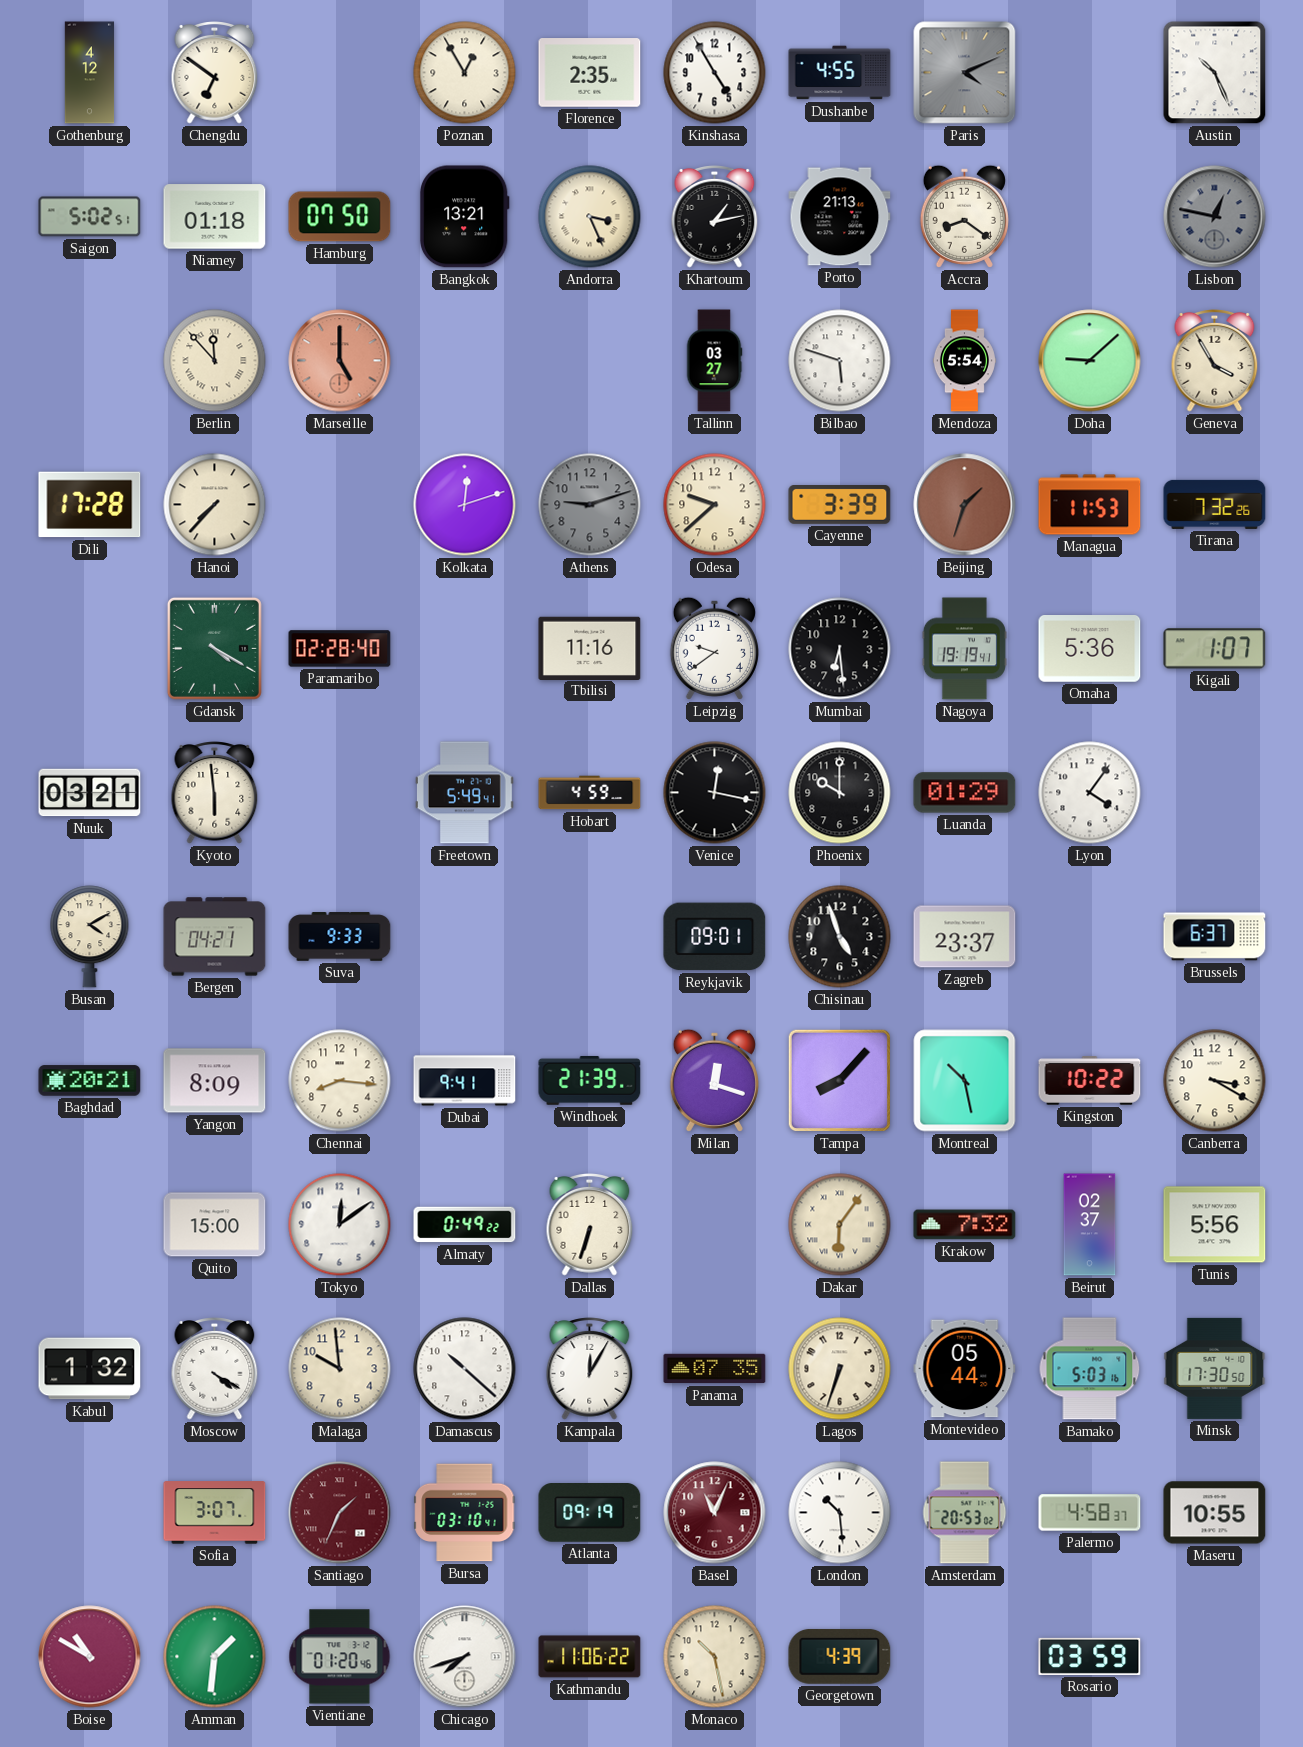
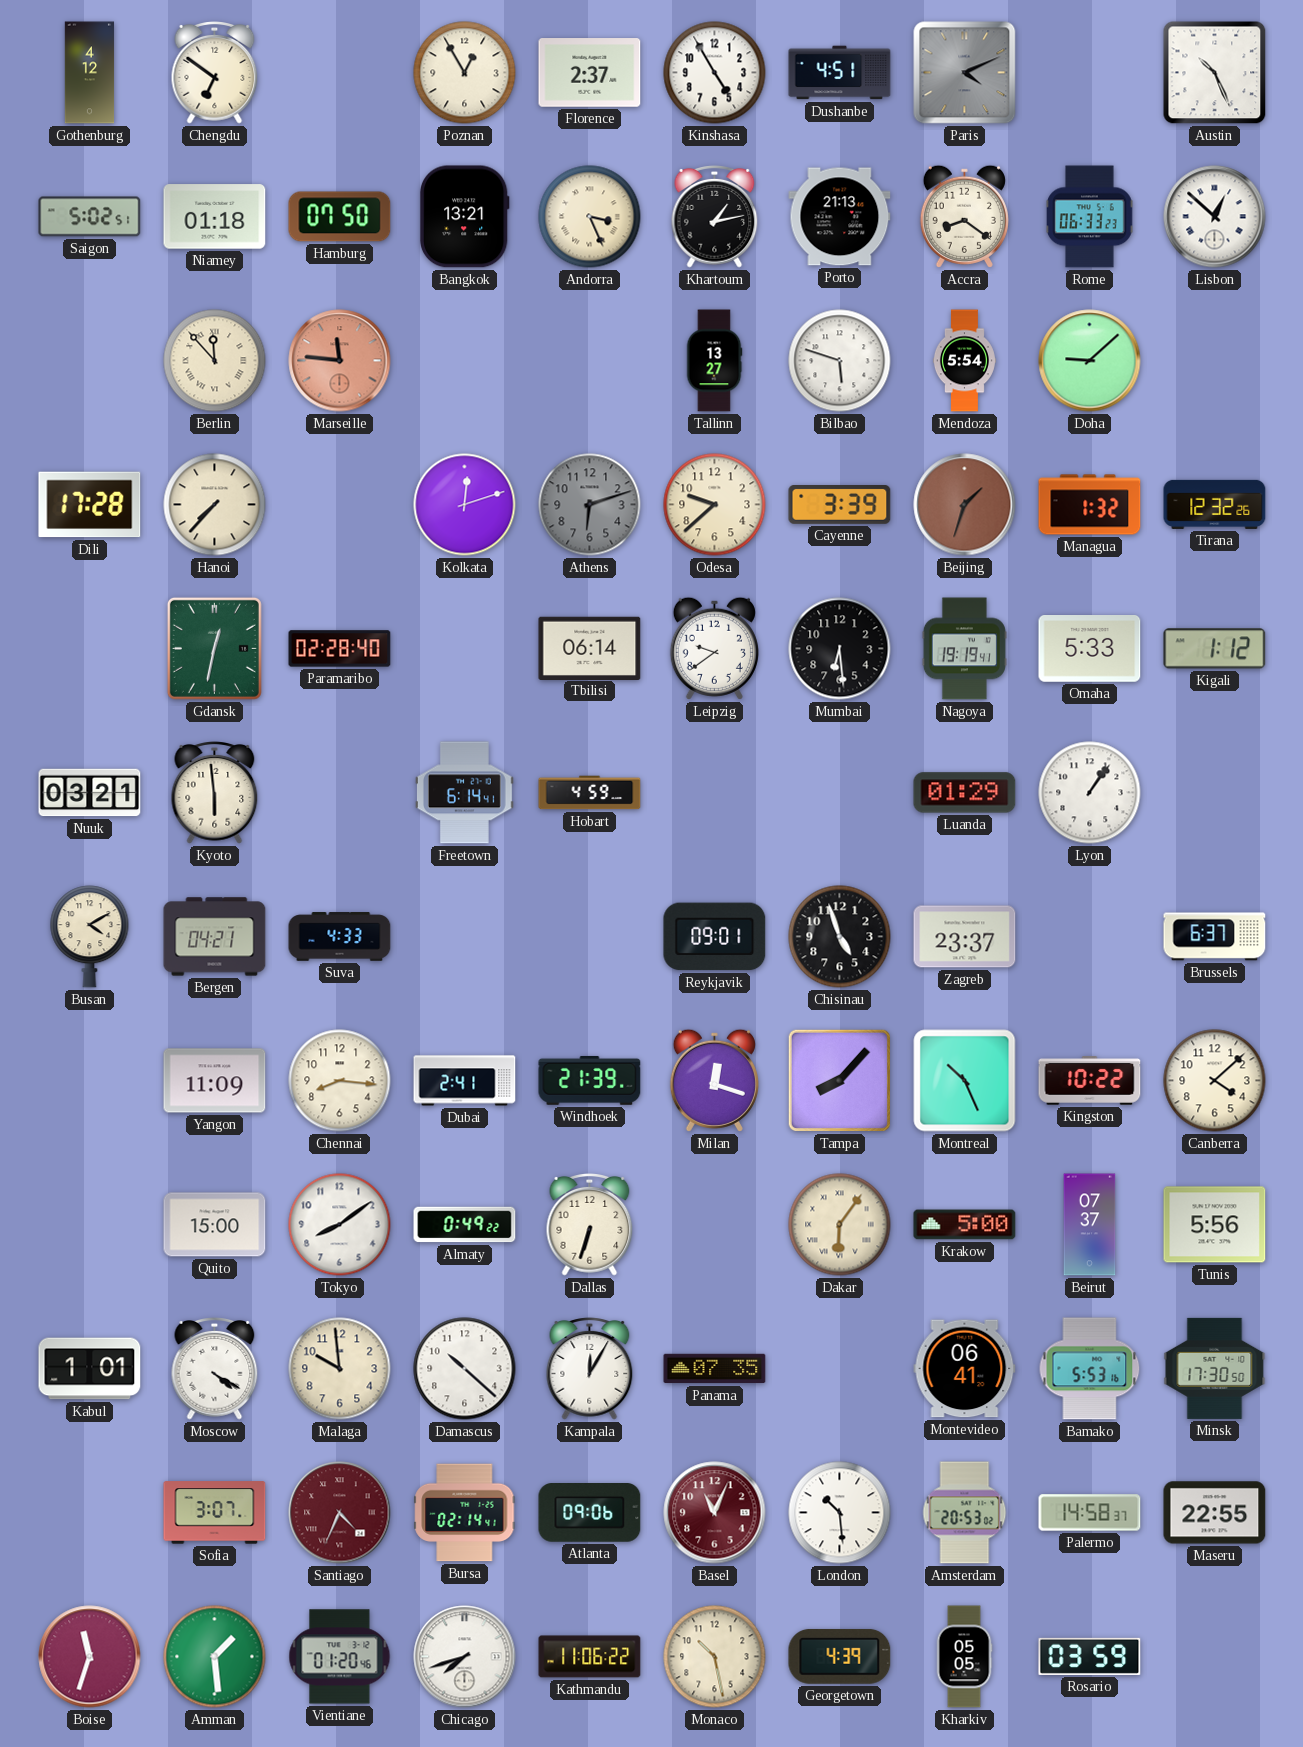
Florence: 2:35 -> 2:37
Dushanbe: 4:55 -> 4:51
Rome: none -> 06:33
Lisbon: 12:47 -> 12:52
Lisbon dial: grey -> white
Marseille: 5:00 -> 11:46
Tallinn: 03:27 -> 13:27
Geneva: 3:55 -> none
Athens: 9:12 -> 6:12
Managua: 11:53 -> 1:32
Tirana: 7:32 -> 12:32
Gdansk: 4:20 -> 12:32
Tbilisi: 11:16 -> 06:14
Omaha: 5:36 -> 5:33
Kigali: 1:07 -> 1:12
Freetown: 5:49 -> 6:14
Venice: 12:17 -> none
Phoenix: 10:00 -> none
Lyon: 4:06 -> 1:06
Suva: 9:33 -> 4:33
Baghdad: 20:21 -> none
Yangon: 8:09 -> 11:09
Dubai: 9:41 -> 2:41
Montreal: 10:28 -> 10:26
Canberra: 3:20 -> 4:08
Tokyo: 12:09 -> 8:09
Krakow: 7:32 -> 5:00
Beirut: 02:37 -> 07:37
Kabul: 1:32 -> 1:01
Lagos: 6:33 -> none
Montevideo: 05:44 -> 06:41
Bamako: 5:03 -> 5:53
Santiago: 1:34 -> 4:34
Bursa: 03:10 -> 02:14
Atlanta: 09:19 -> 09:06
Palermo: 4:58 -> 14:58
Maseru: 10:55 -> 22:55
Boise: 10:50 -> 11:33
Amman: 1:31 -> 1:29
Kharkiv: none -> 05:05
